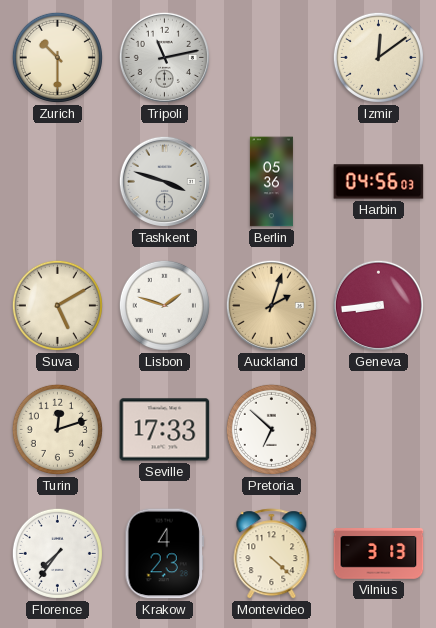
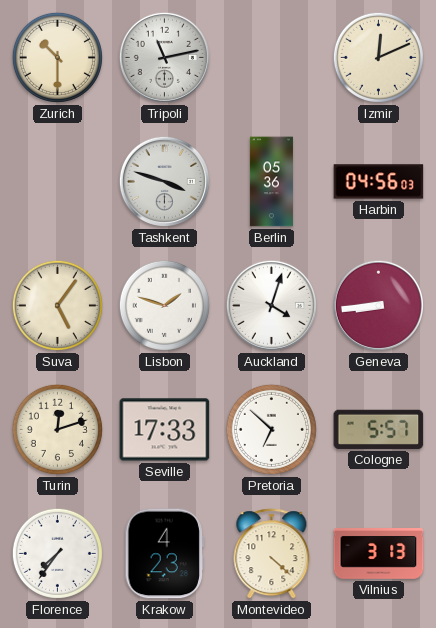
Izmir: 12:09 -> 12:11
Suva: 5:10 -> 5:06
Auckland: 2:03 -> 4:03
Auckland dial: champagne -> white
Cologne: none -> 5:57
